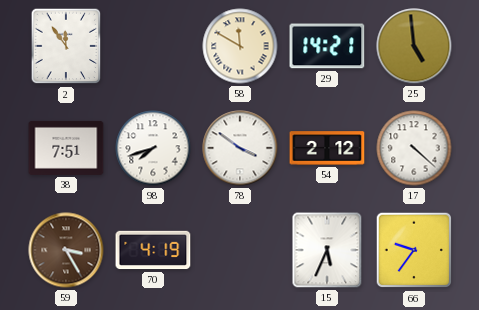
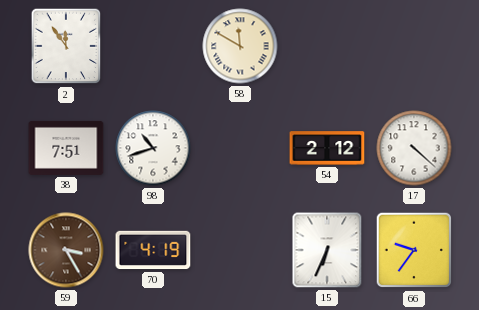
29: 14:21 -> none
25: 4:59 -> none
98: 7:42 -> 10:42
78: 3:51 -> none
15: 5:34 -> 6:34
